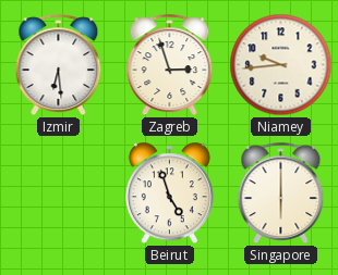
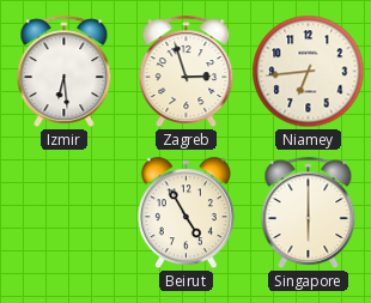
Niamey: 9:44 -> 6:44
Beirut: 4:57 -> 4:55
